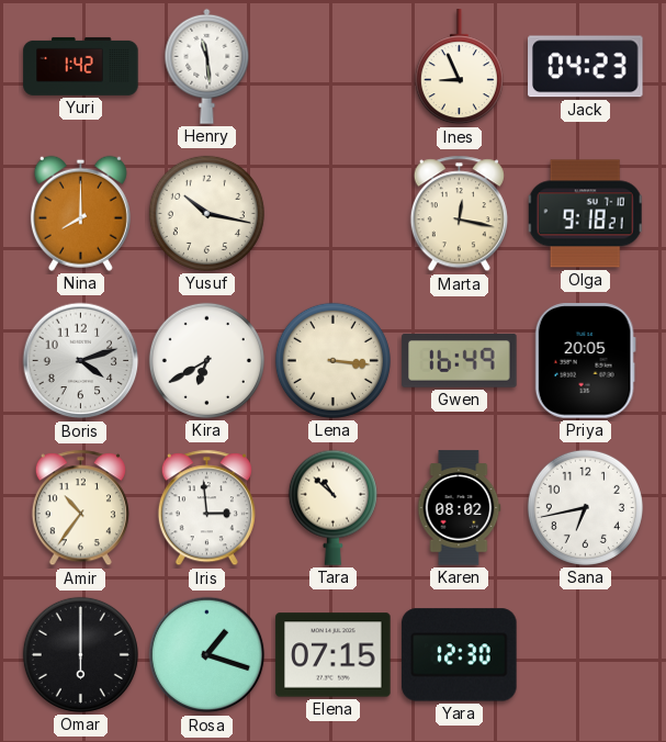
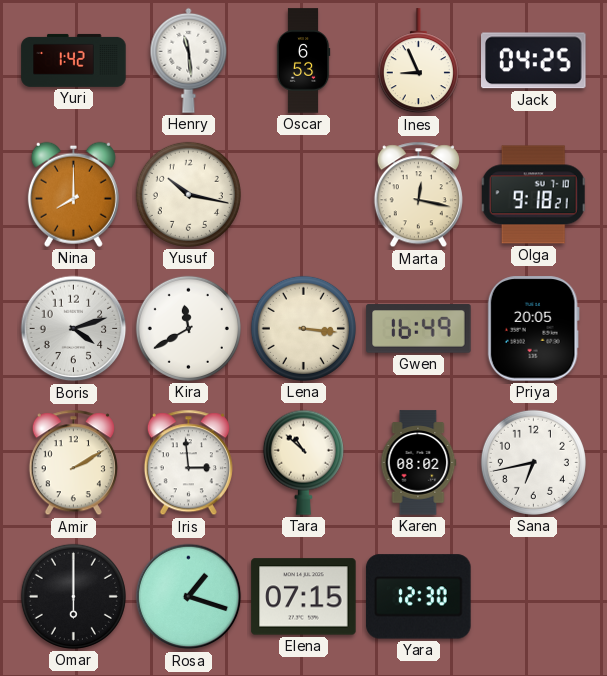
Oscar: none -> 6:53
Jack: 04:23 -> 04:25
Kira: 6:40 -> 11:40
Amir: 10:36 -> 2:10
